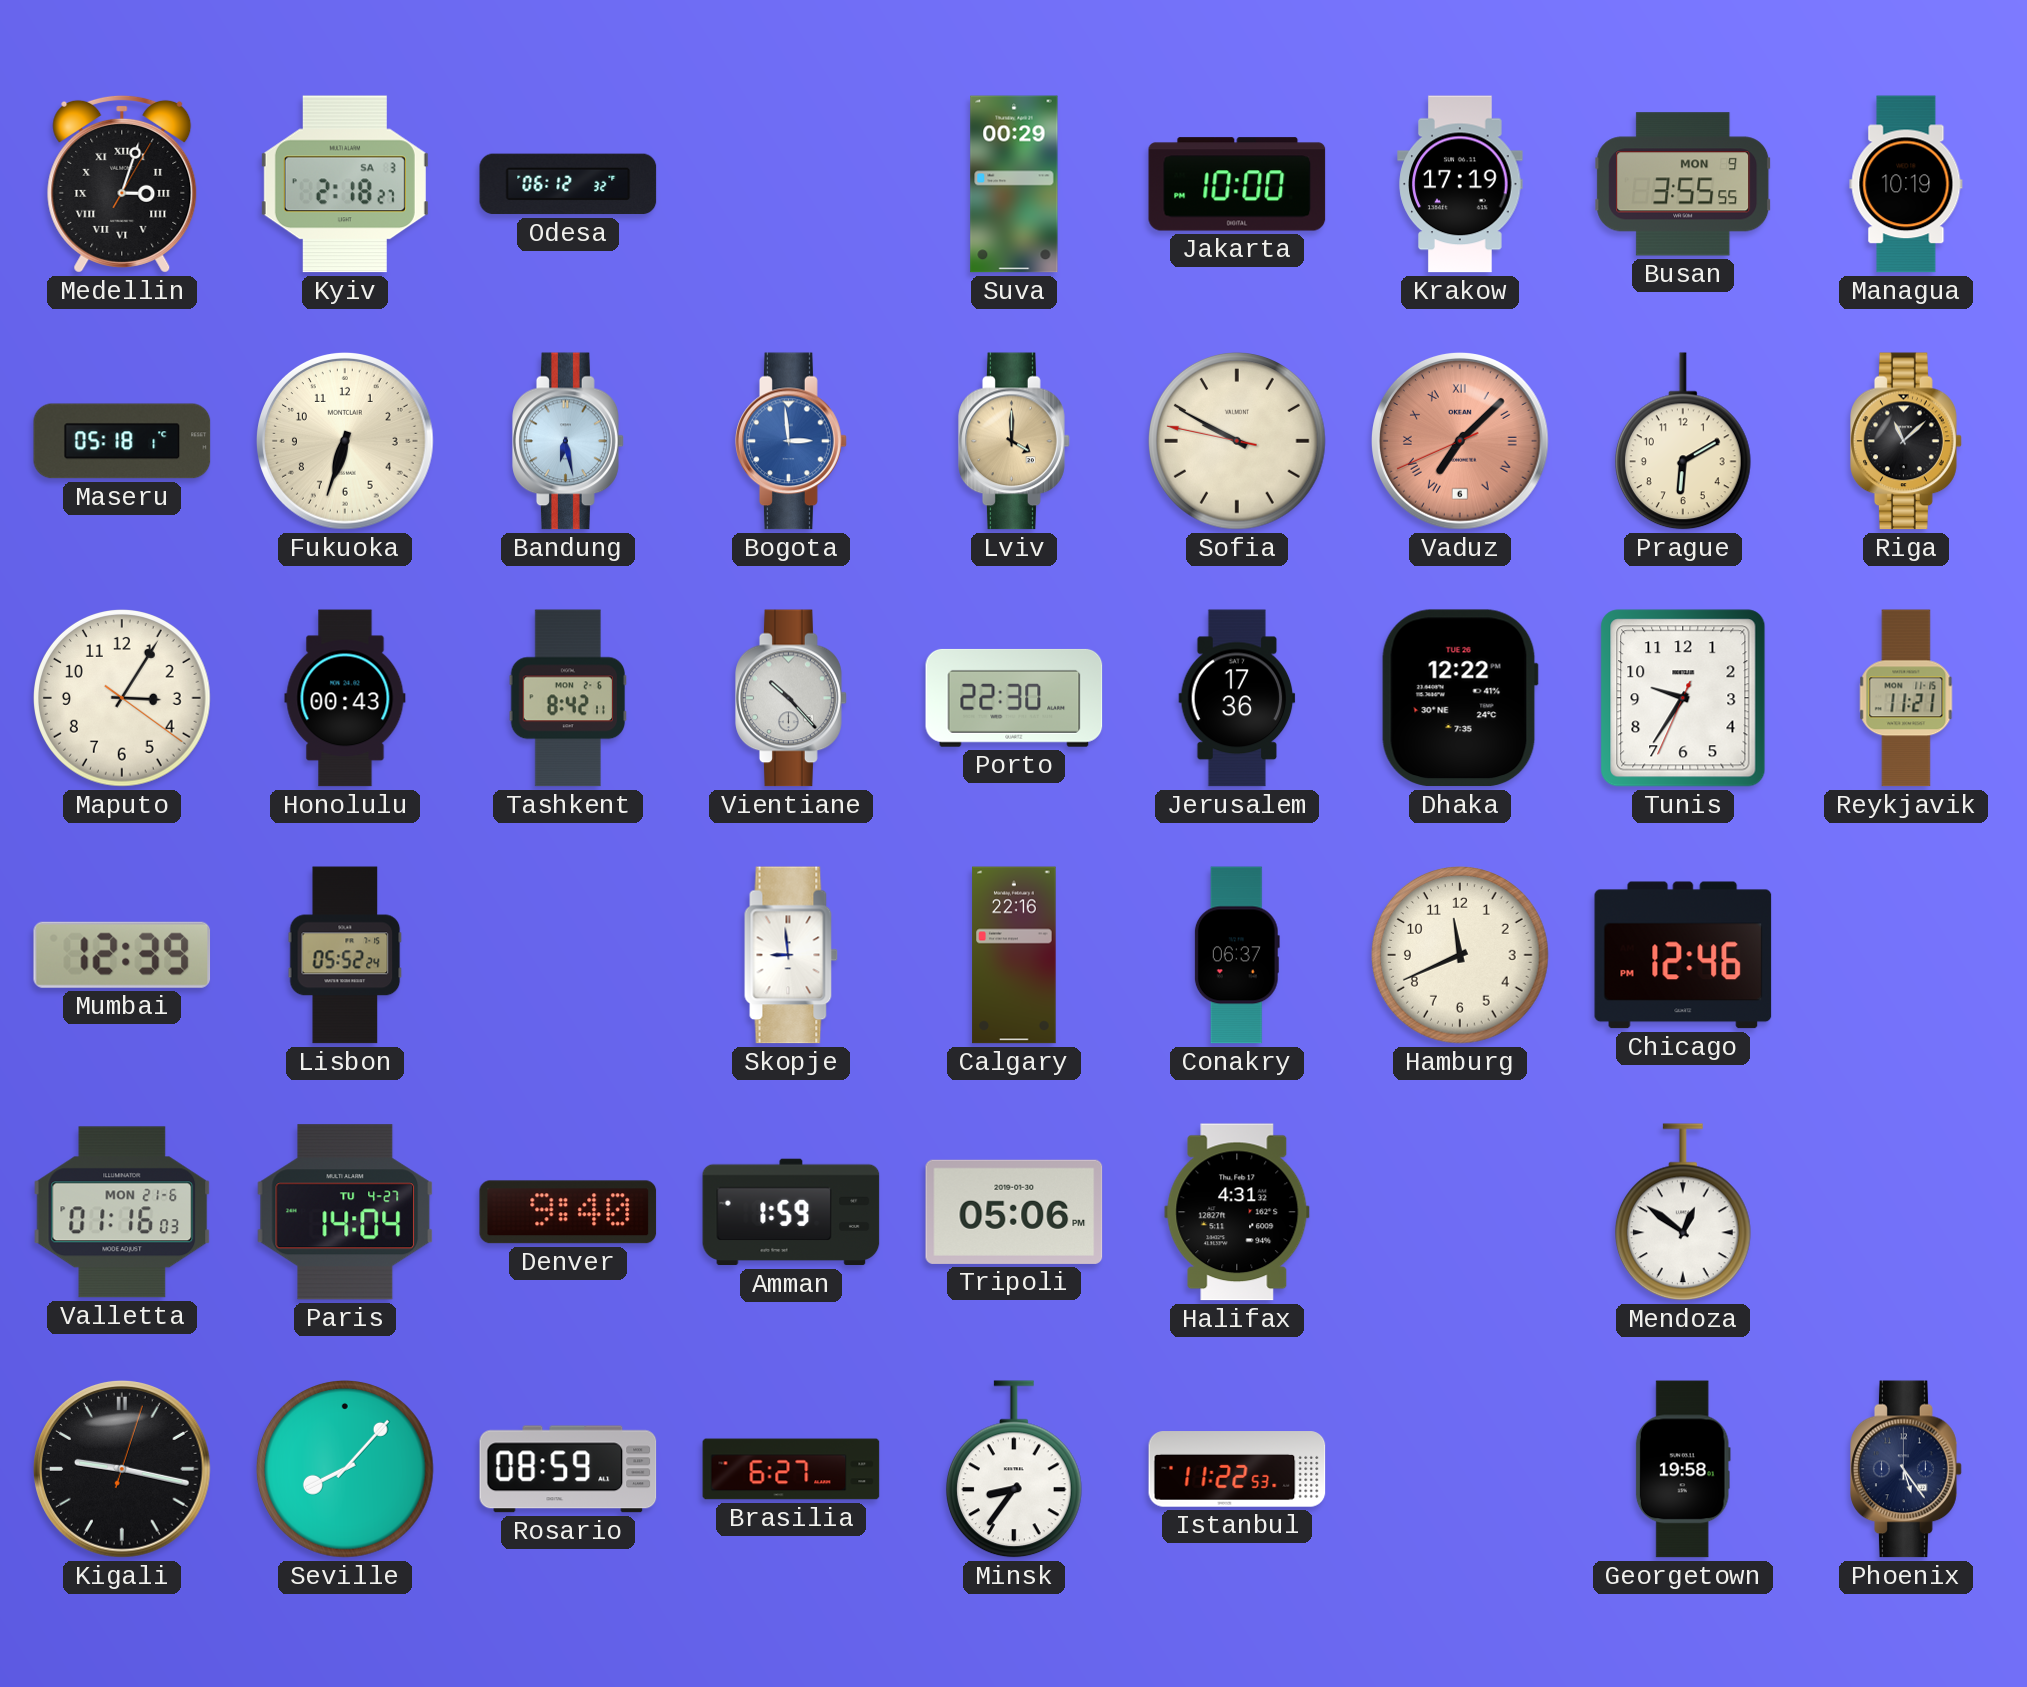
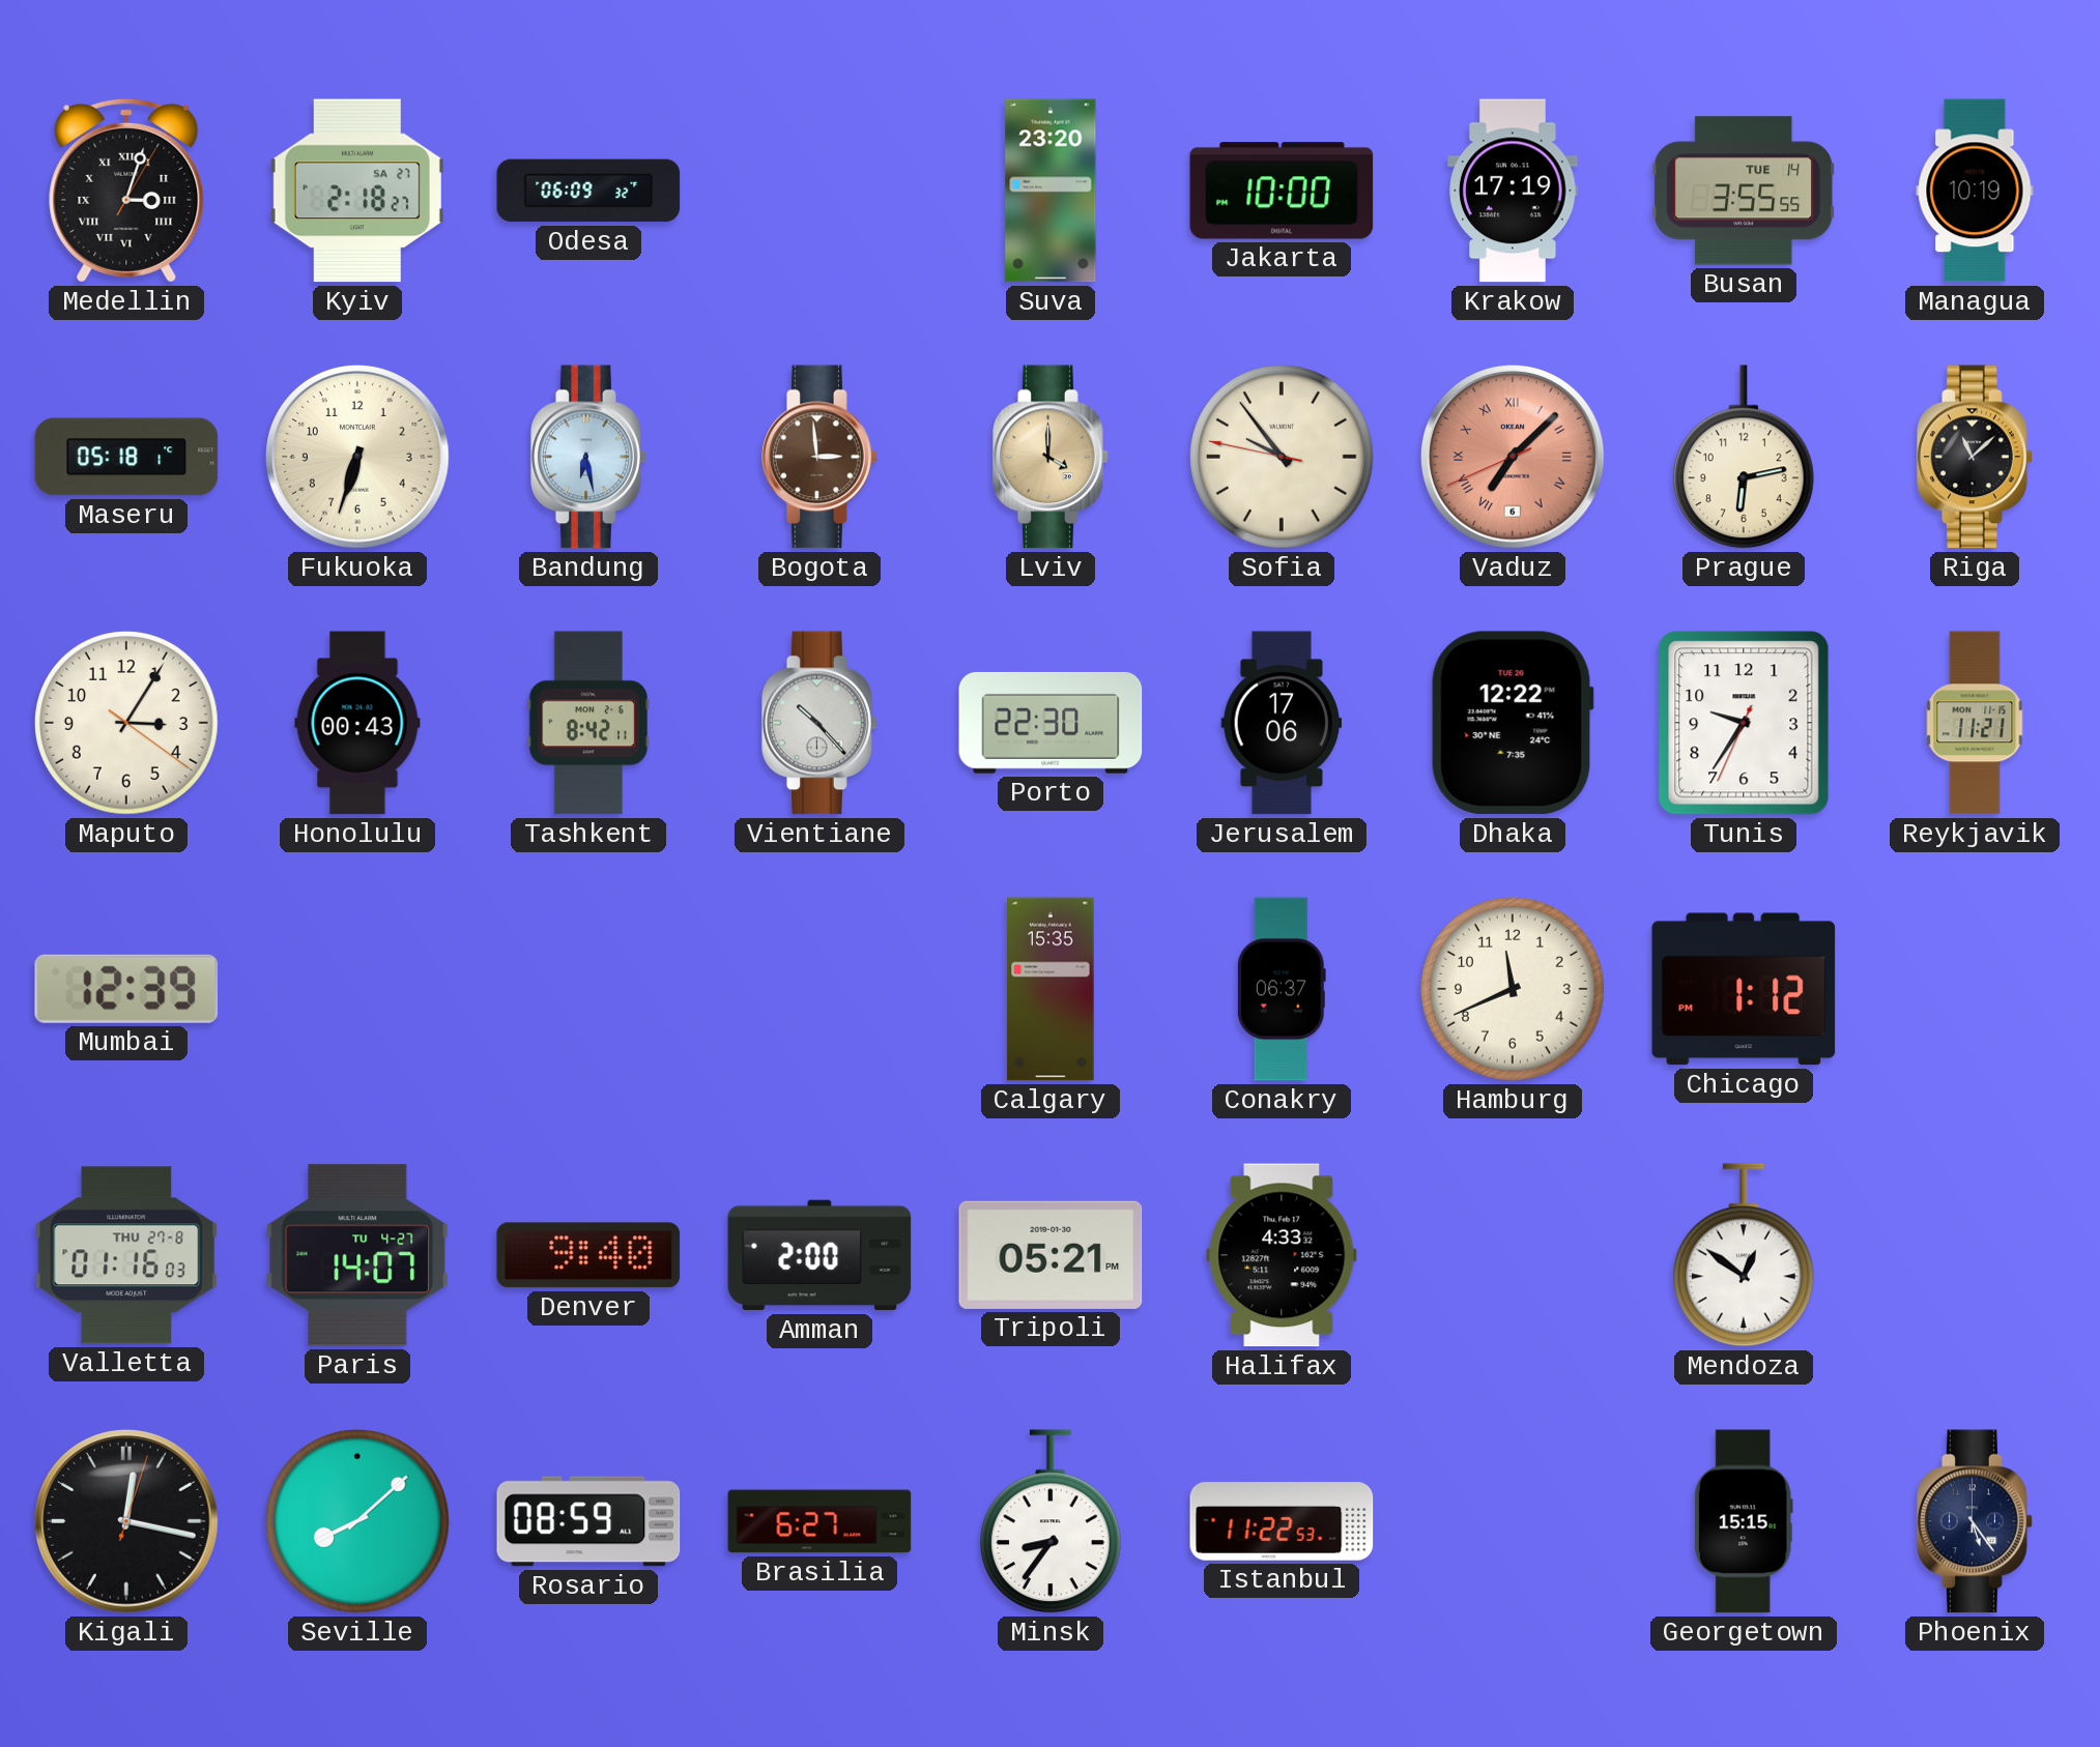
Kyiv date: SA 3 -> SA 27
Odesa: 06:12 -> 06:09
Suva: 00:29 -> 23:20
Busan date: MON 9 -> TUE 14
Bogota dial: blue -> brown
Sofia: 9:49 -> 9:53
Prague: 6:10 -> 6:13
Jerusalem: 17:36 -> 17:06
Lisbon: 05:52 -> none
Skopje: 8:59 -> none
Calgary: 22:16 -> 15:35
Chicago: 12:46 -> 1:12
Valletta date: MON 21-6 -> THU 27-8
Paris: 14:04 -> 14:07
Amman: 1:59 -> 2:00
Tripoli: 05:06 -> 05:21
Halifax: 4:31 -> 4:33
Kigali: 9:17 -> 12:17
Seville: 8:07 -> 8:08
Georgetown: 19:58 -> 15:15
